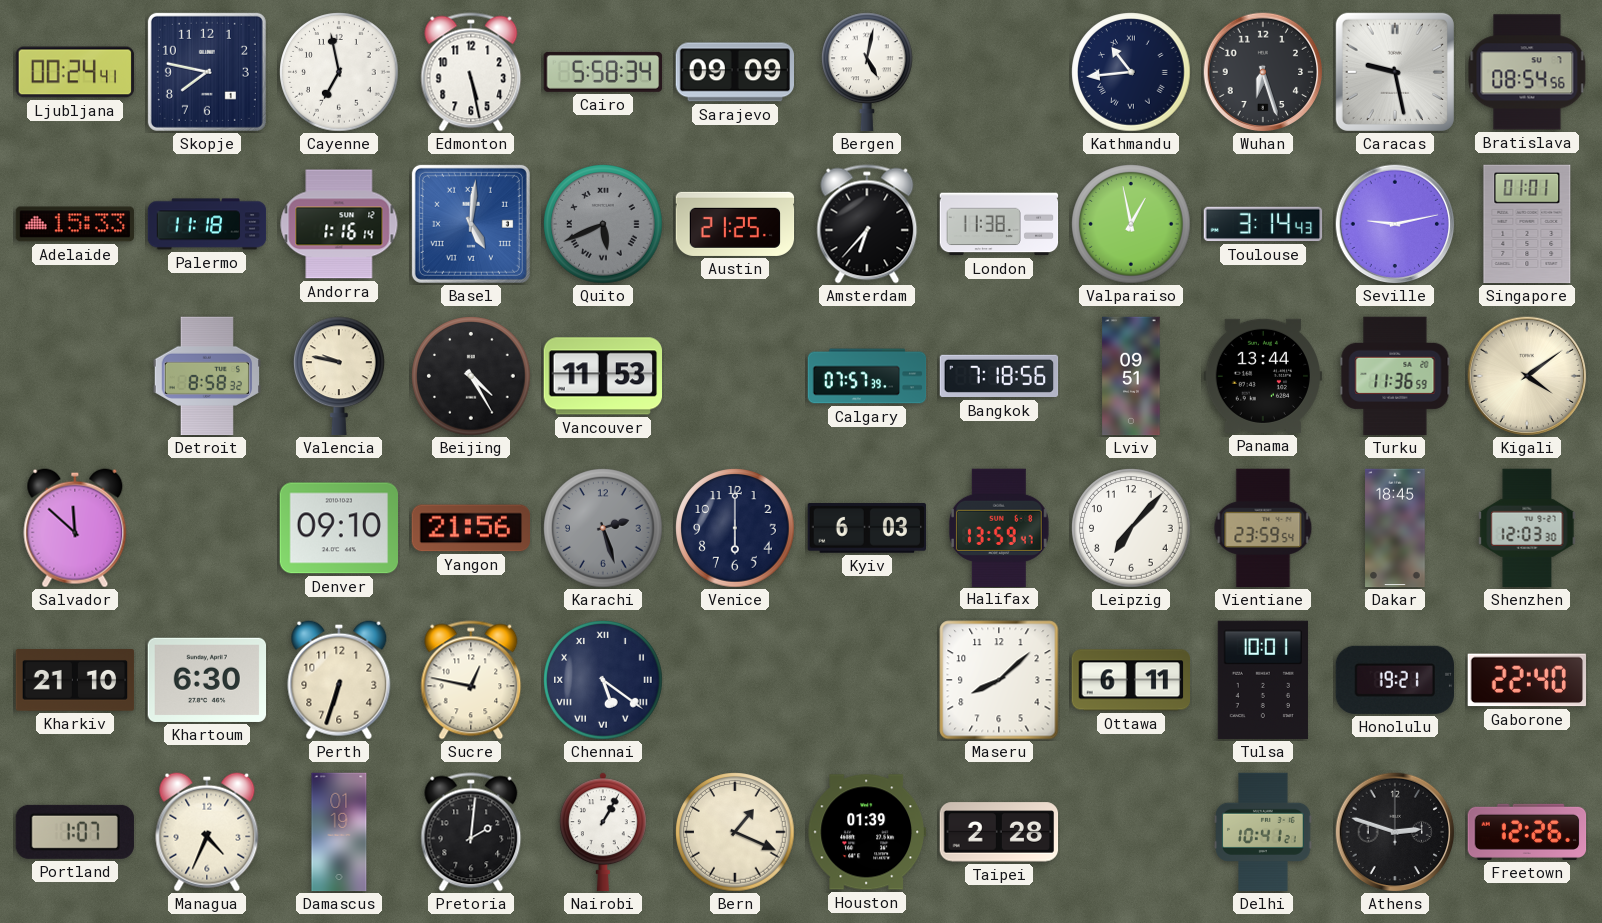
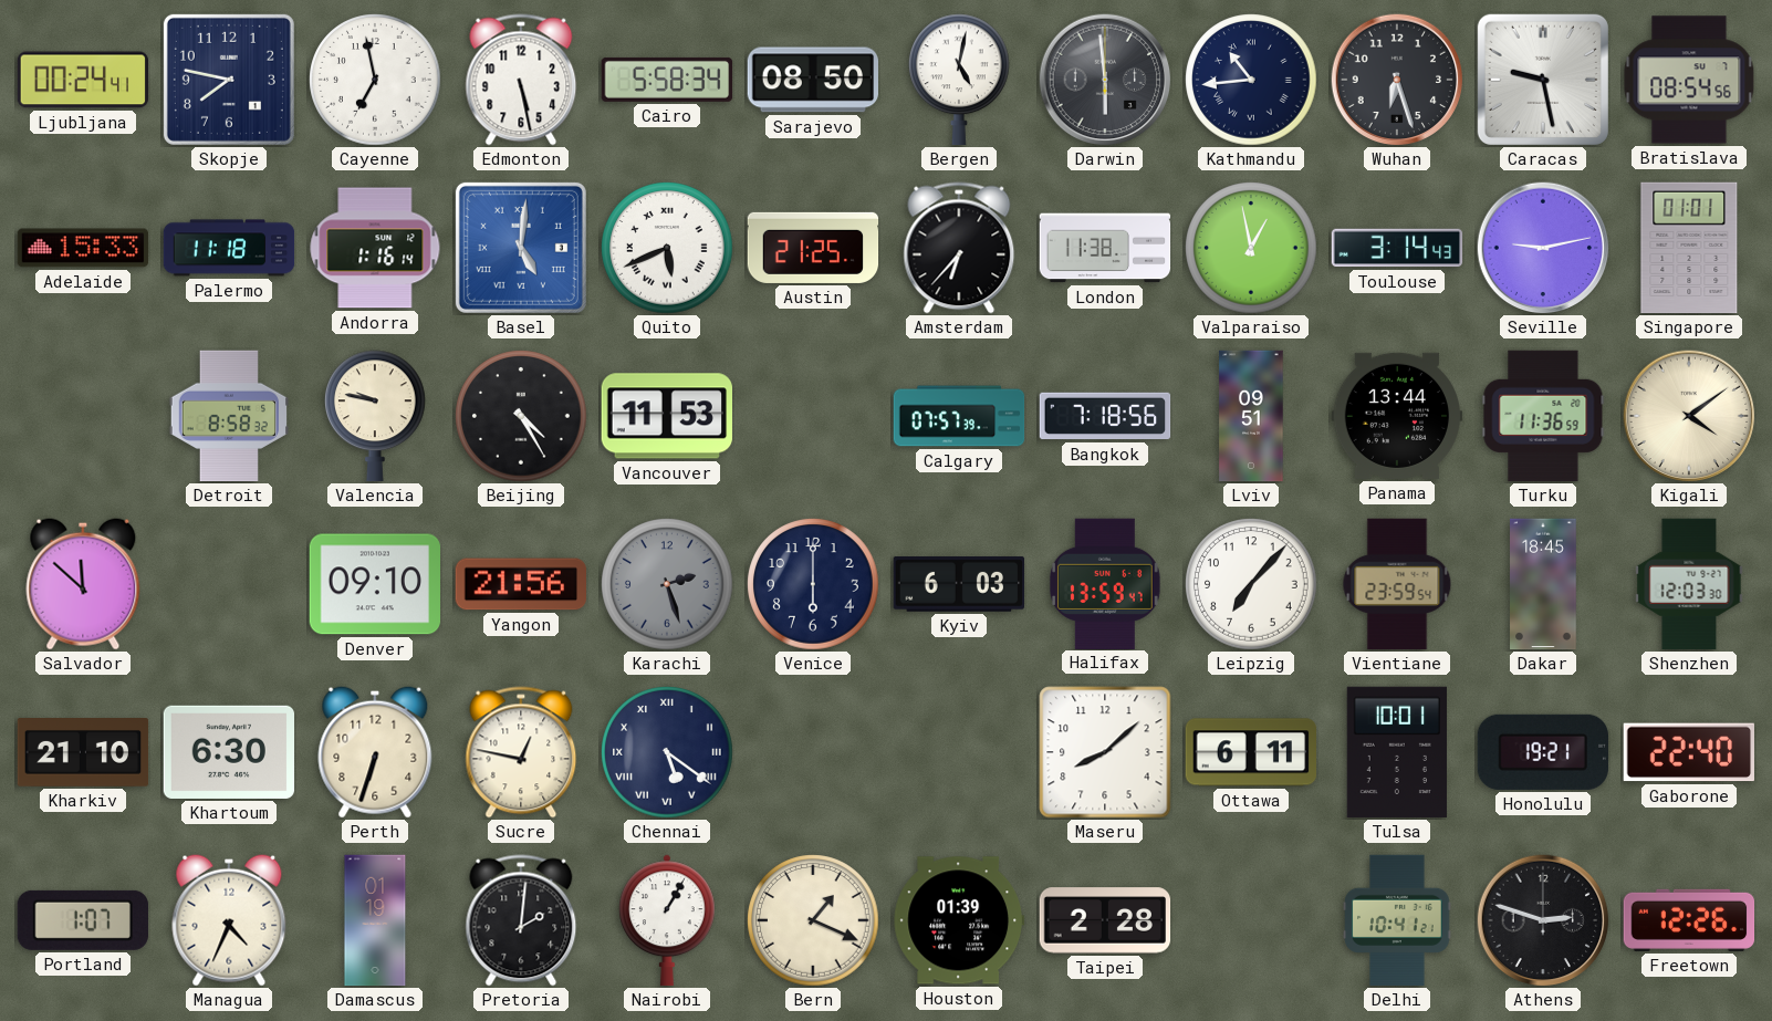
Sarajevo: 09:09 -> 08:50
Darwin: none -> 5:59
Quito dial: grey -> white
